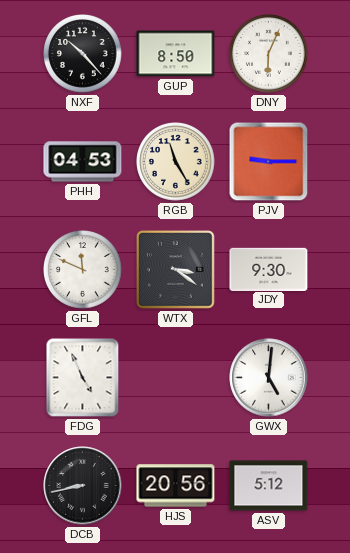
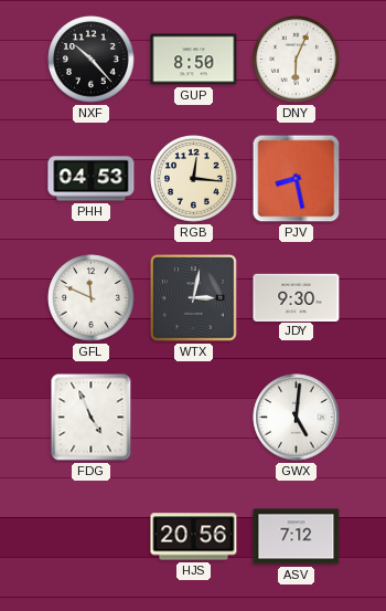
RGB: 11:25 -> 12:16
PJV: 9:15 -> 8:28
WTX: 3:21 -> 3:02
DCB: 8:43 -> none
ASV: 5:12 -> 7:12
